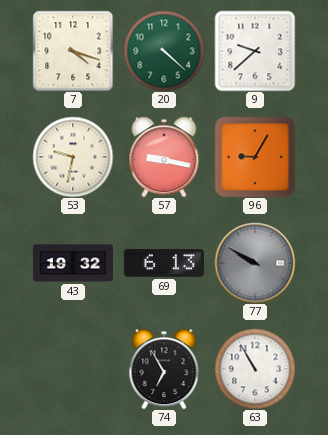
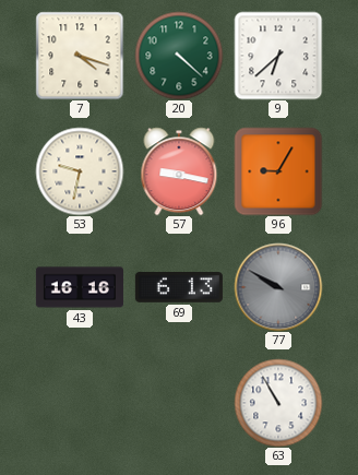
9: 9:38 -> 6:38
43: 19:32 -> 16:16
74: 6:55 -> none
